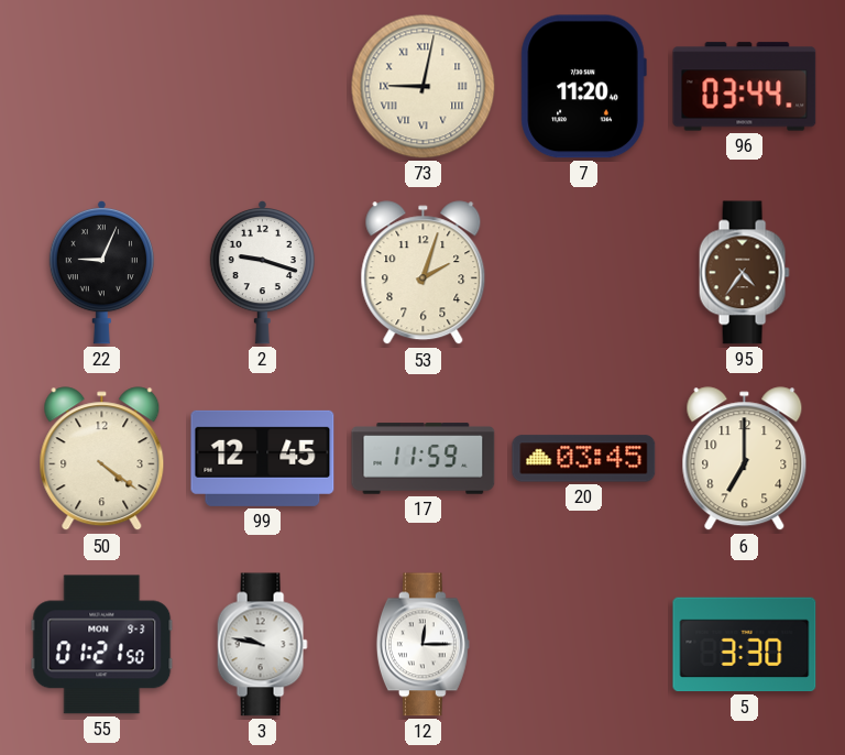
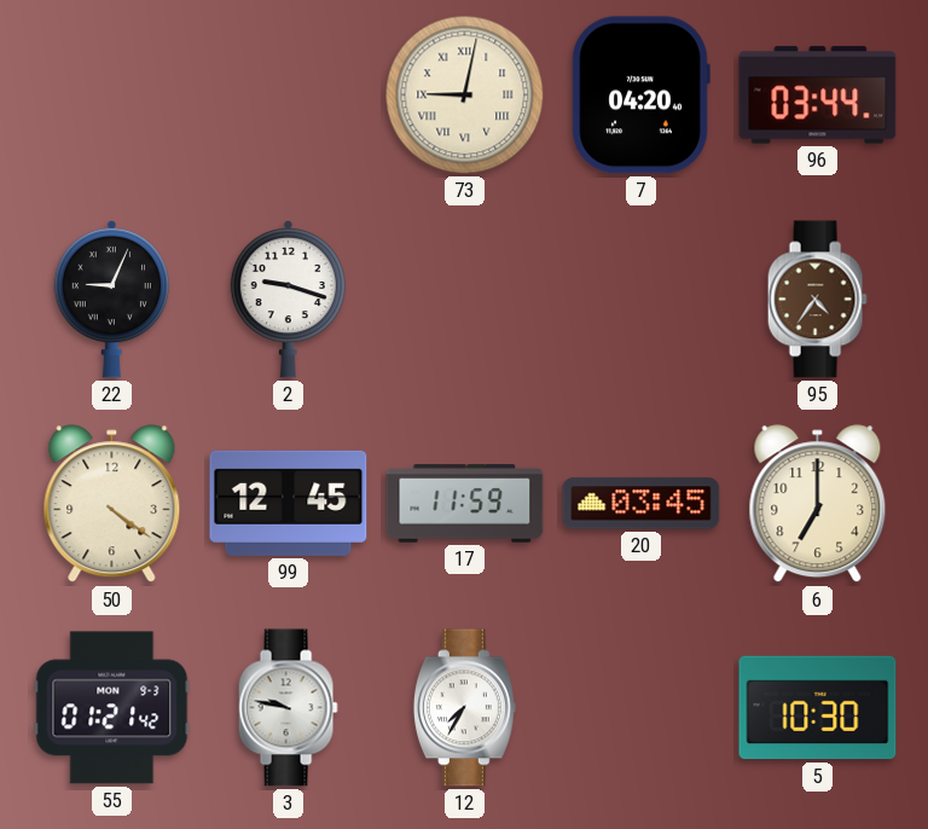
7: 11:20 -> 04:20
53: 2:03 -> none
55: 01:21:50 -> 01:21:42
12: 12:15 -> 7:35
5: 3:30 -> 10:30
